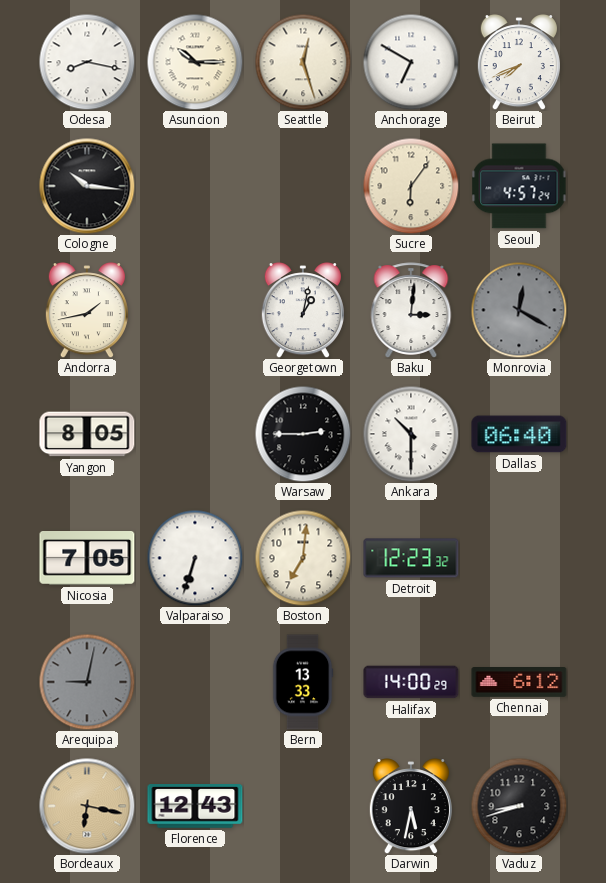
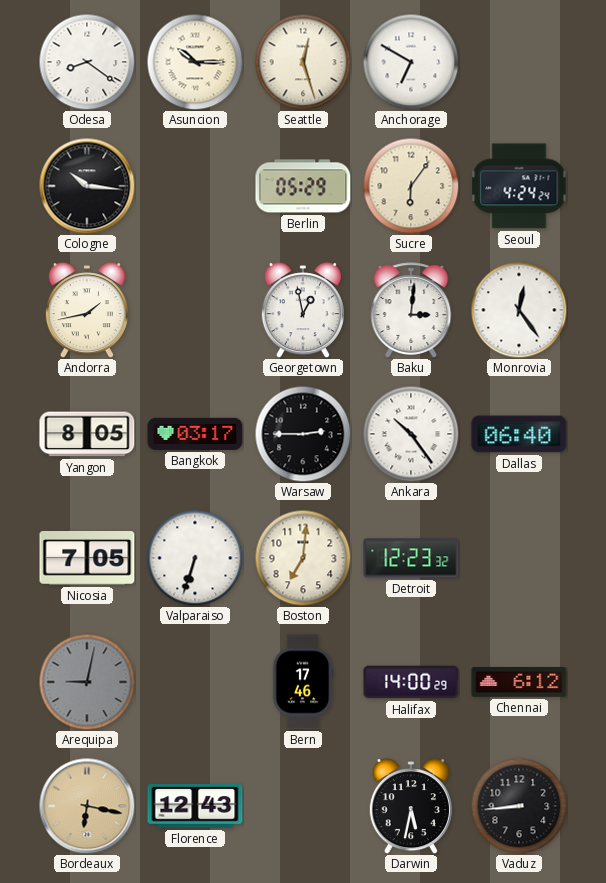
Odesa: 8:17 -> 8:21
Beirut: 7:41 -> none
Berlin: none -> 05:29
Seoul: 4:57 -> 4:24
Georgetown: 1:02 -> 12:58
Monrovia: 12:20 -> 12:24
Monrovia dial: grey -> white
Bangkok: none -> 03:17
Ankara: 10:30 -> 10:24
Bern: 13:33 -> 17:46
Vaduz: 8:42 -> 8:44
